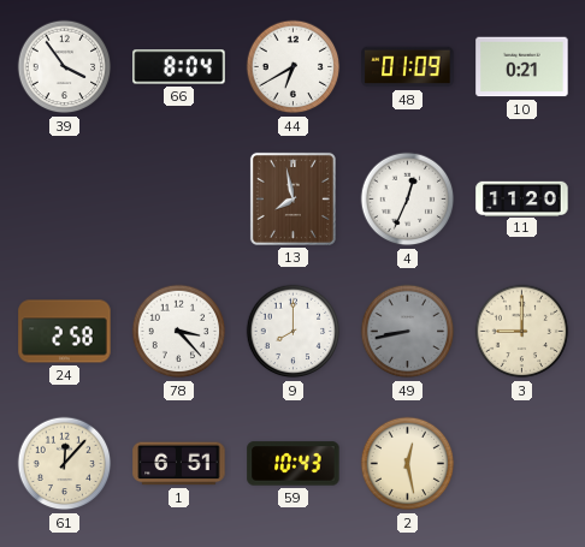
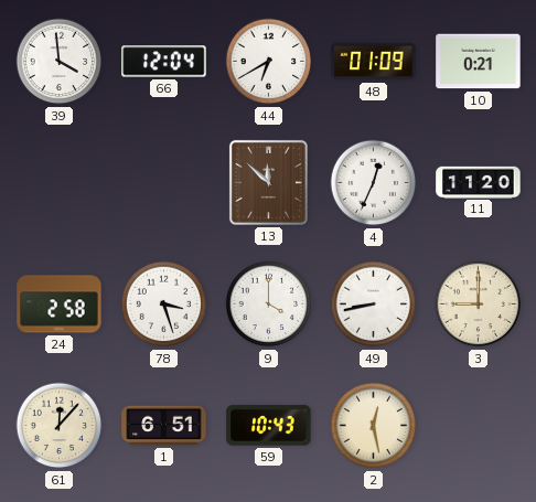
39: 3:54 -> 3:59
66: 8:04 -> 12:04
13: 7:58 -> 11:52
78: 3:23 -> 3:27
9: 8:00 -> 4:00
49 dial: grey -> white
